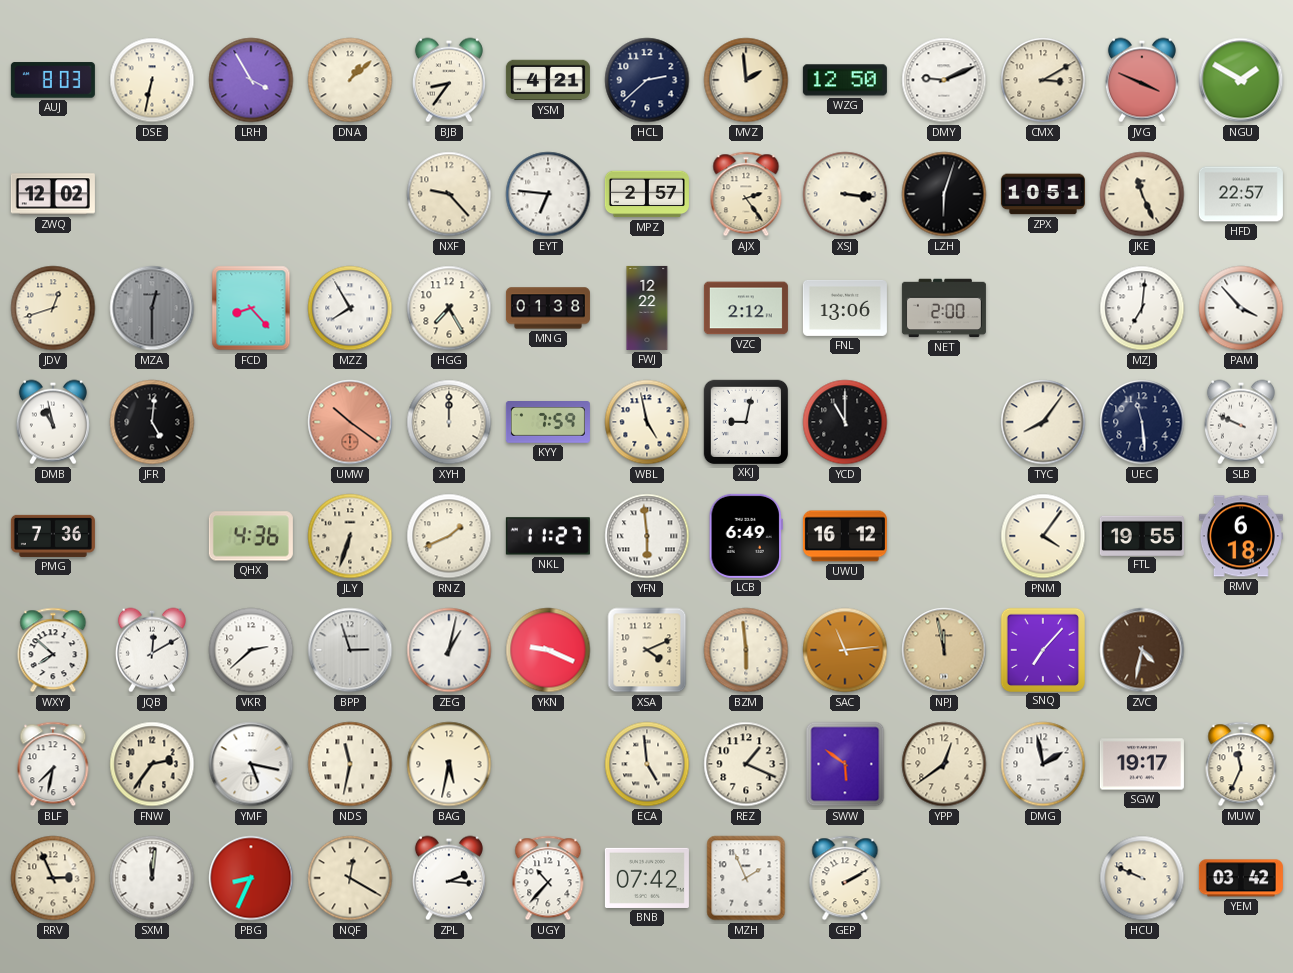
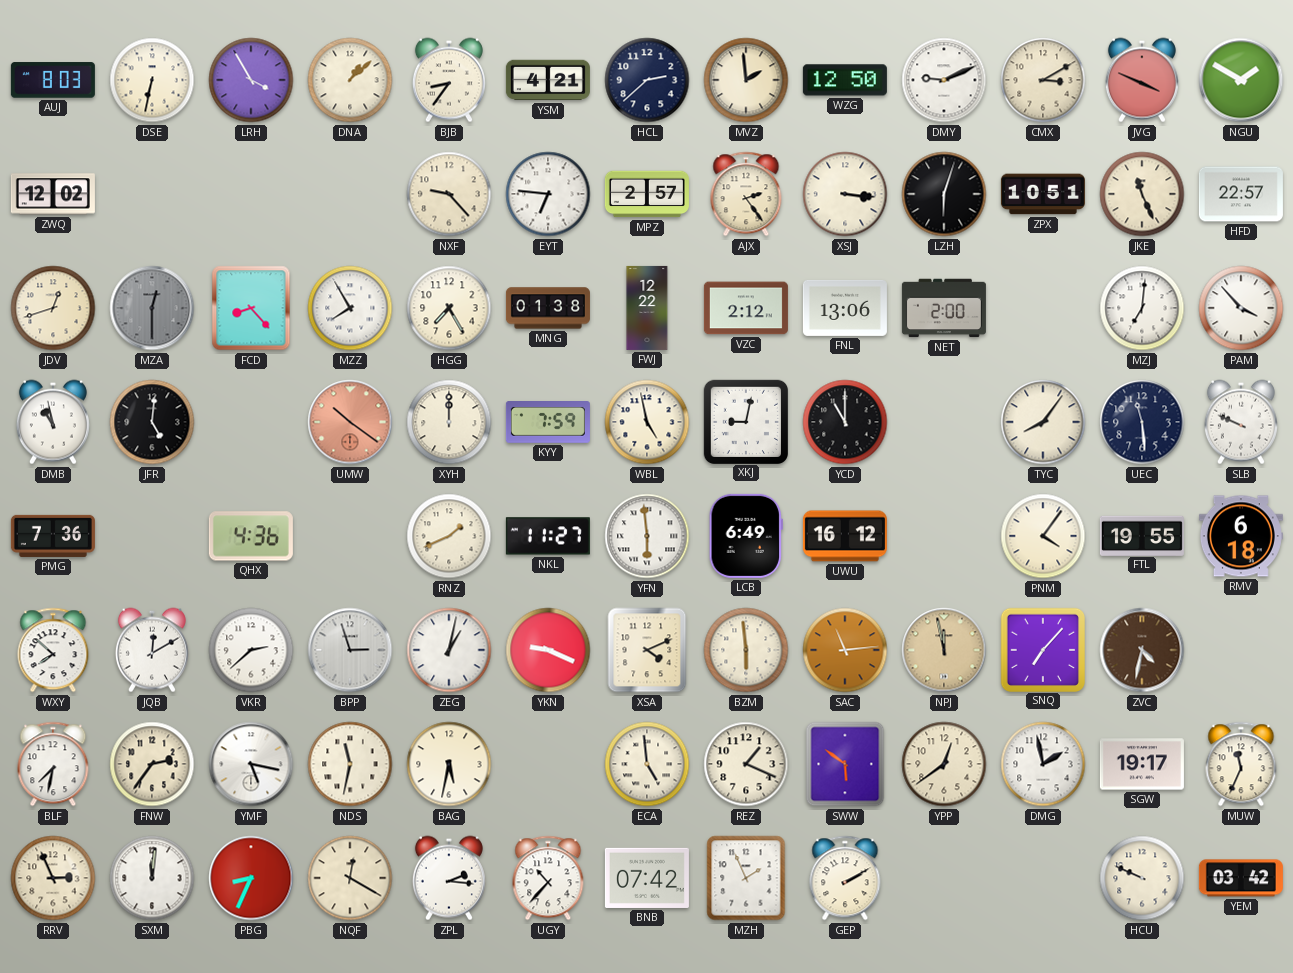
JLY: 6:33 -> none
